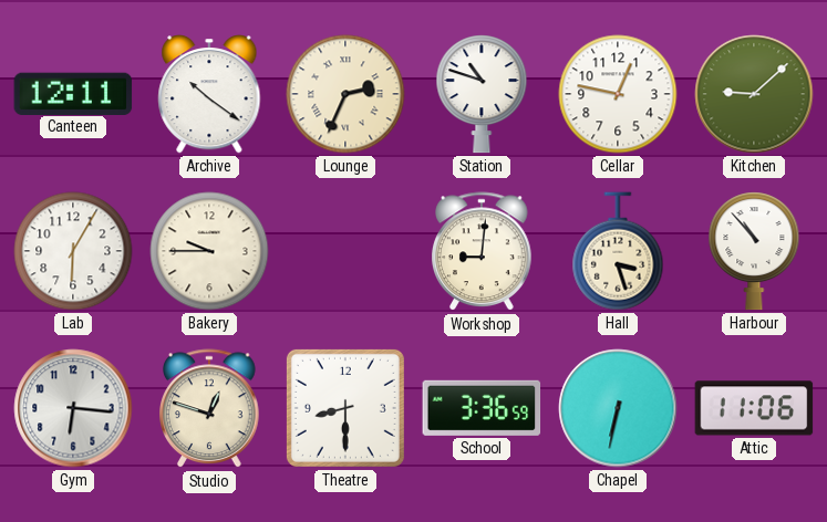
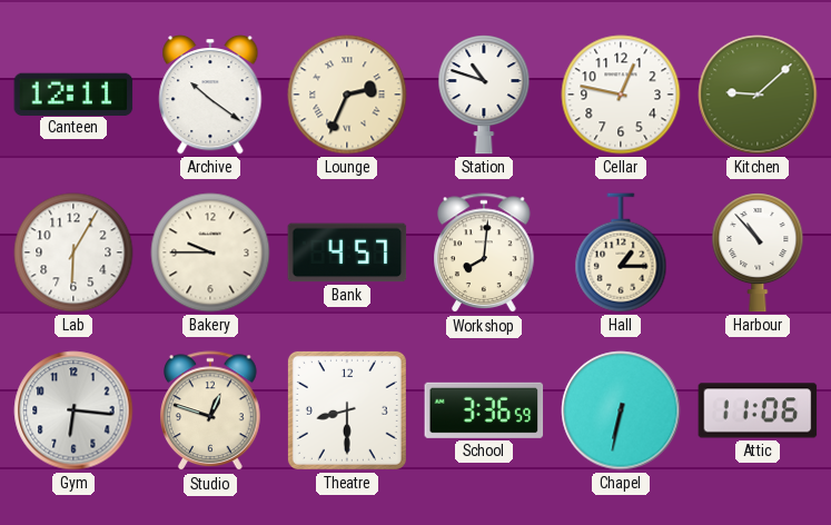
Bank: none -> 4:57
Workshop: 9:01 -> 8:01
Hall: 3:27 -> 1:15
